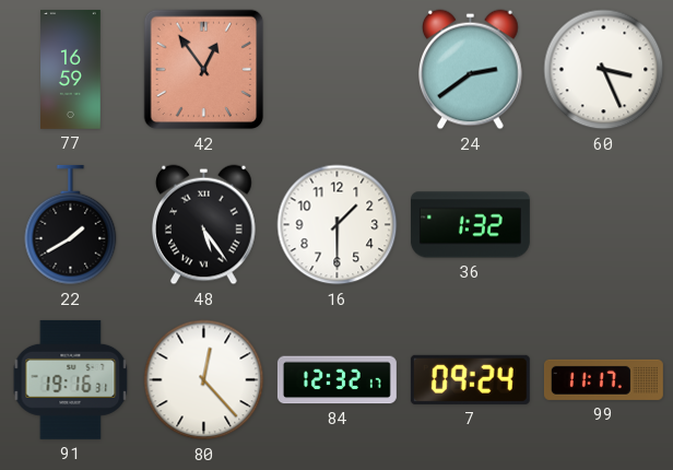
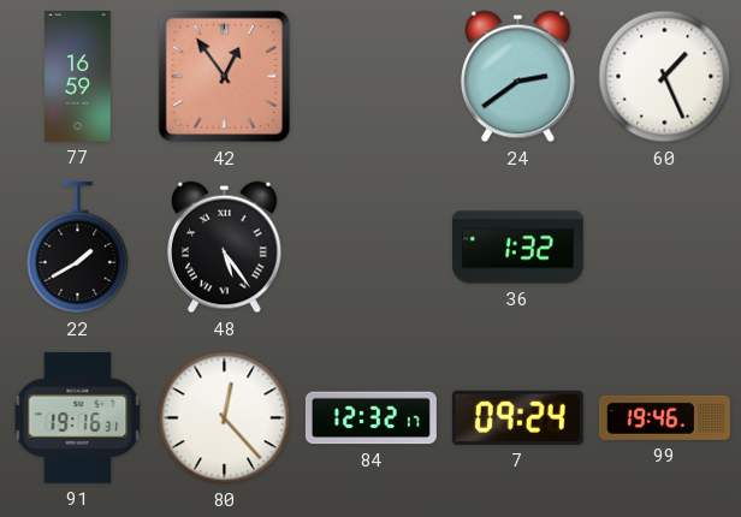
60: 3:26 -> 1:26
16: 1:30 -> none
99: 11:17 -> 19:46
